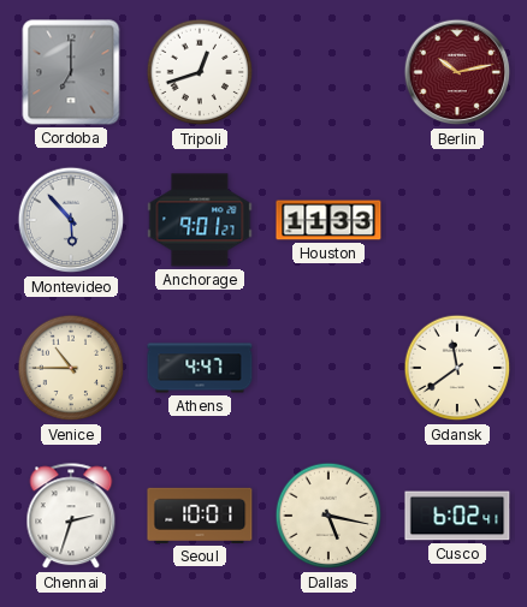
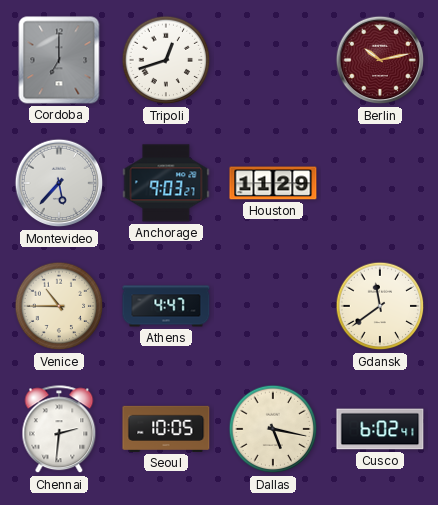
Montevideo: 5:53 -> 5:37
Anchorage: 9:01 -> 9:03
Houston: 11:33 -> 11:29
Chennai: 2:33 -> 2:31
Seoul: 10:01 -> 10:05
